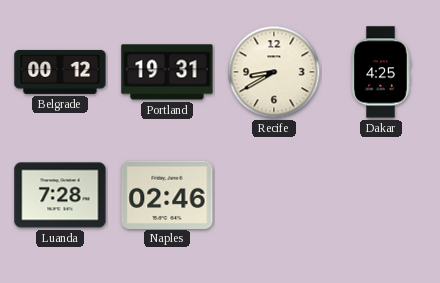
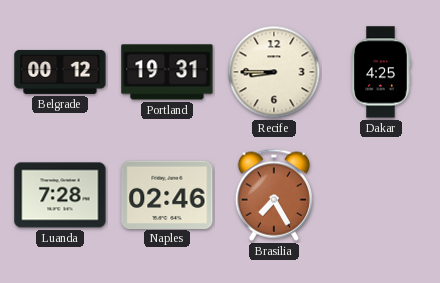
Recife: 8:40 -> 8:45
Brasilia: none -> 7:25
